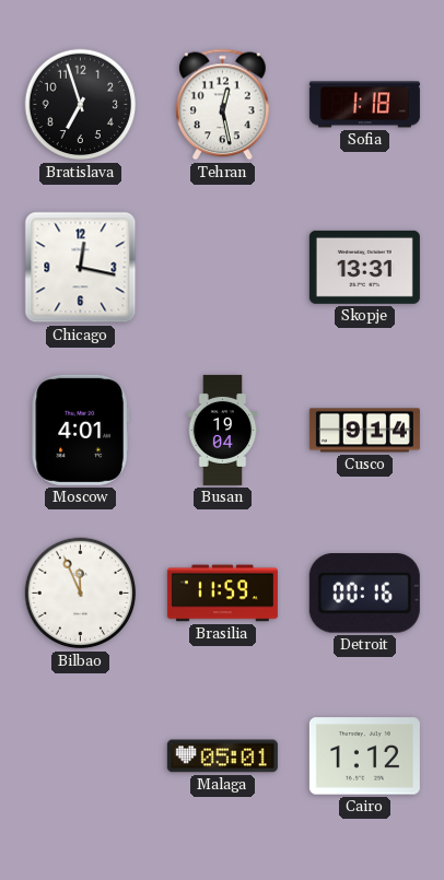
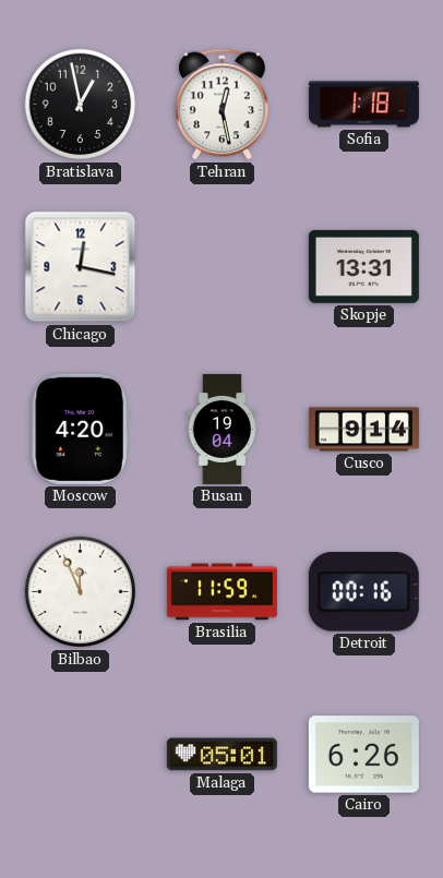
Bratislava: 6:57 -> 12:58
Moscow: 4:01 -> 4:20
Cairo: 1:12 -> 6:26
